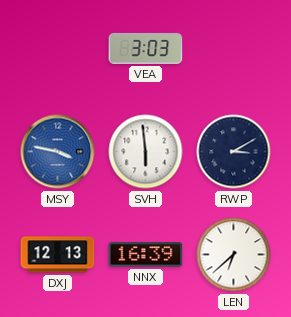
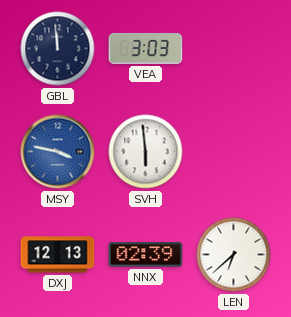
GBL: none -> 11:59
RWP: 3:10 -> none
NNX: 16:39 -> 02:39
